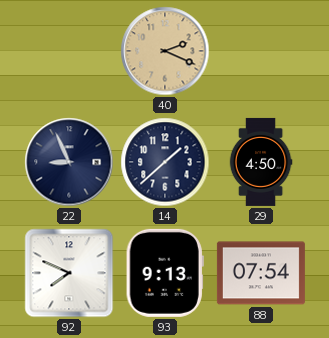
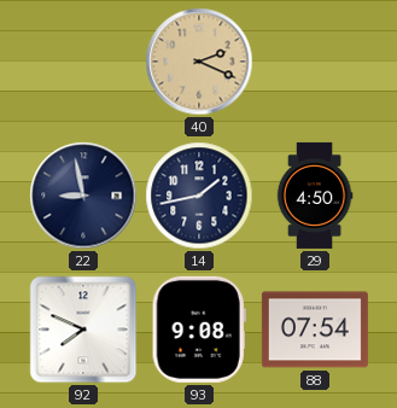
22: 8:56 -> 8:58
14: 1:38 -> 1:43
93: 9:13 -> 9:08
